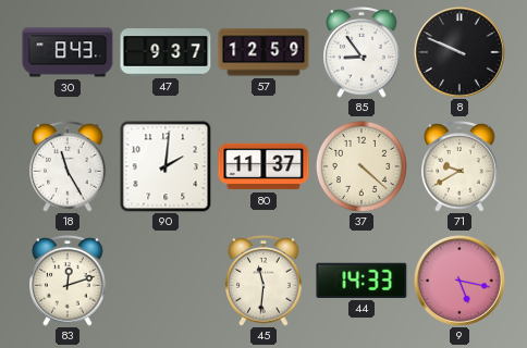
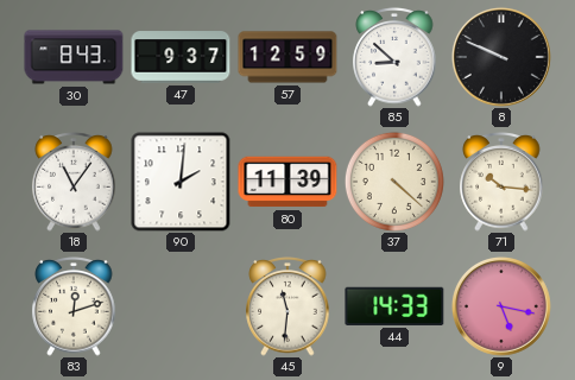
85: 8:54 -> 8:52
18: 11:25 -> 11:06
80: 11:37 -> 11:39
71: 9:40 -> 10:16
